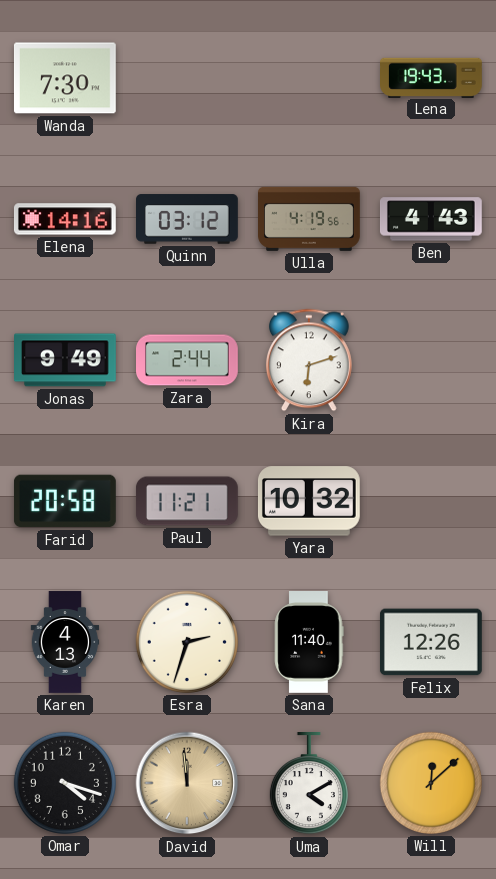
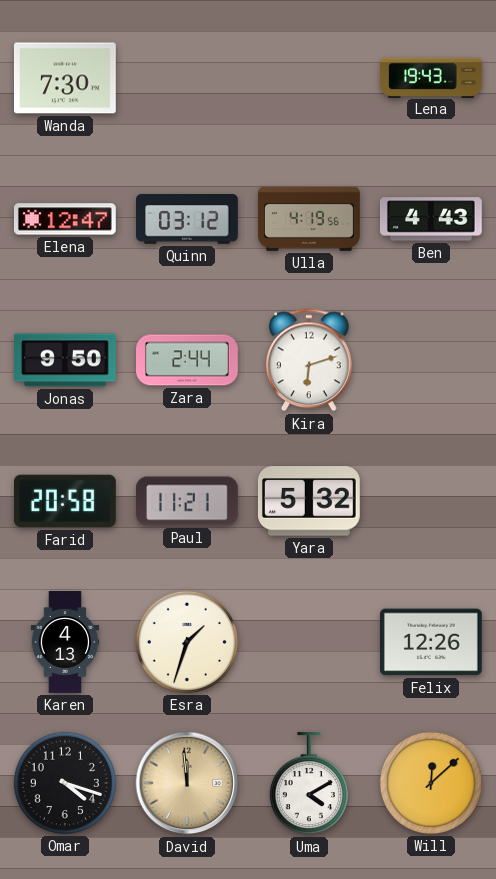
Elena: 14:16 -> 12:47
Jonas: 9:49 -> 9:50
Yara: 10:32 -> 5:32
Esra: 2:33 -> 1:33
Sana: 11:40 -> none
